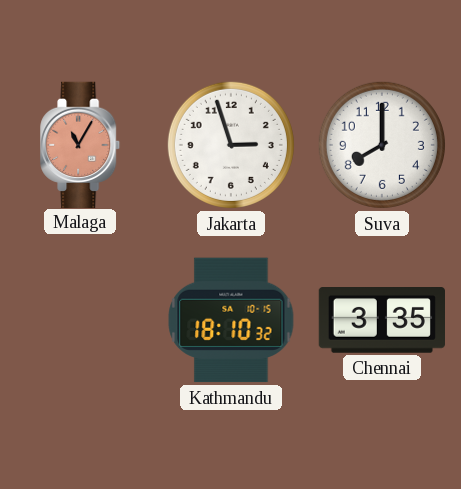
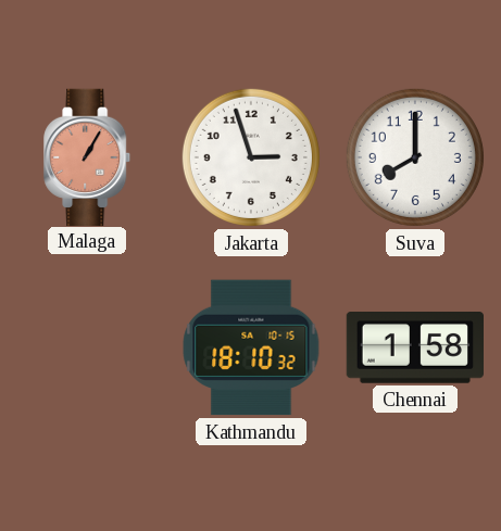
Malaga: 11:05 -> 1:05
Chennai: 3:35 -> 1:58
